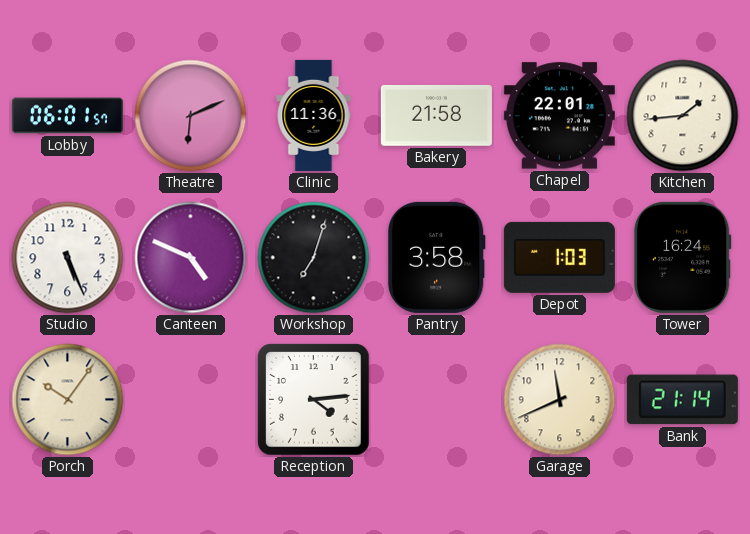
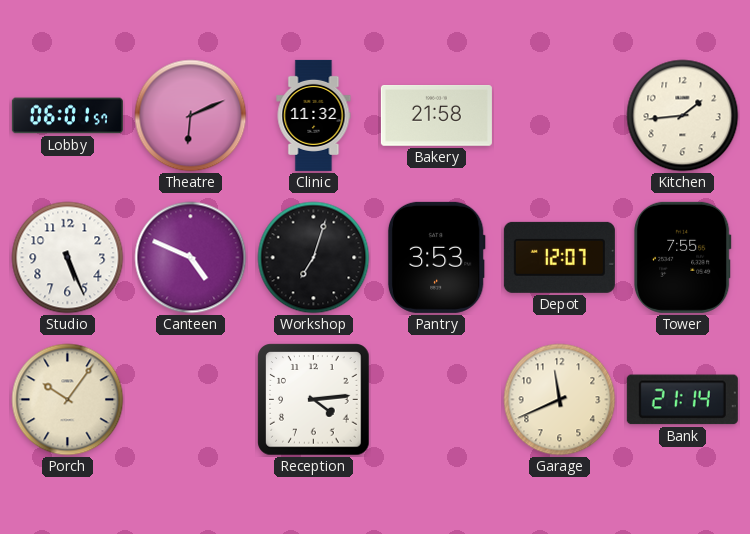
Clinic: 11:36 -> 11:32
Chapel: 22:01 -> none
Pantry: 3:58 -> 3:53
Depot: 1:03 -> 12:07
Tower: 16:24 -> 7:55
